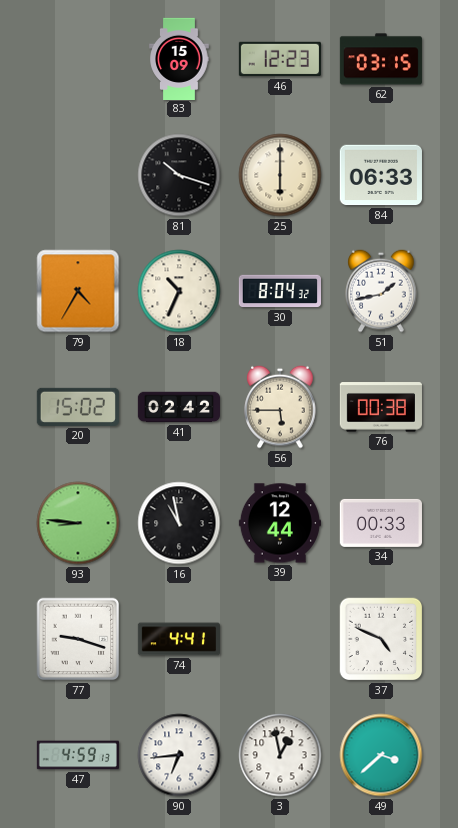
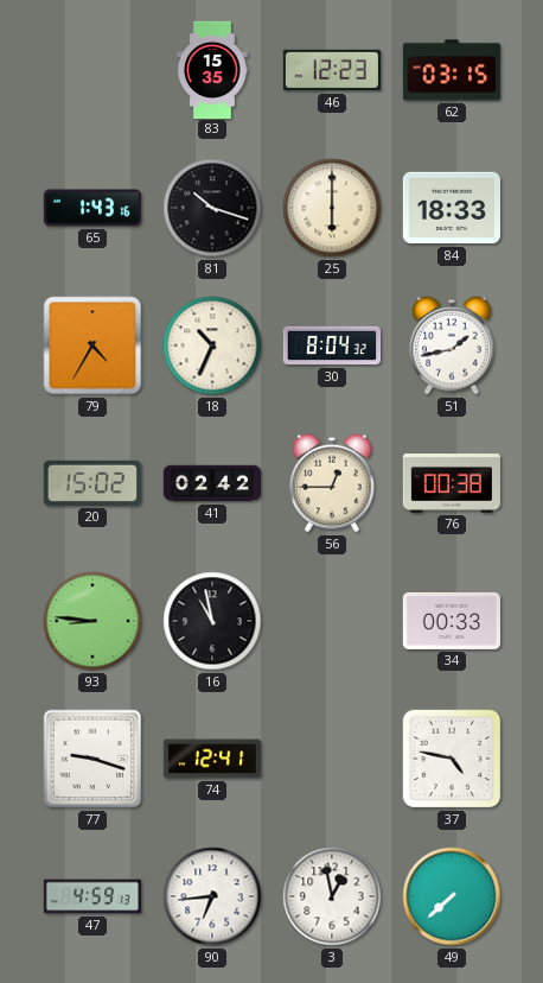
83: 15:09 -> 15:35
65: none -> 1:43
84: 06:33 -> 18:33
56: 5:45 -> 12:45
39: 12:44 -> none
74: 4:41 -> 12:41
37: 4:49 -> 4:47
49: 3:38 -> 7:38
